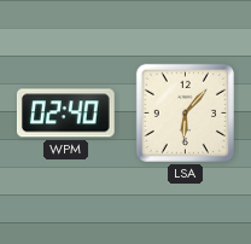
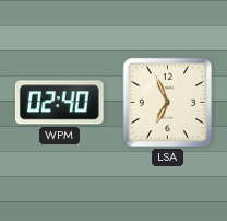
LSA: 6:07 -> 6:56
